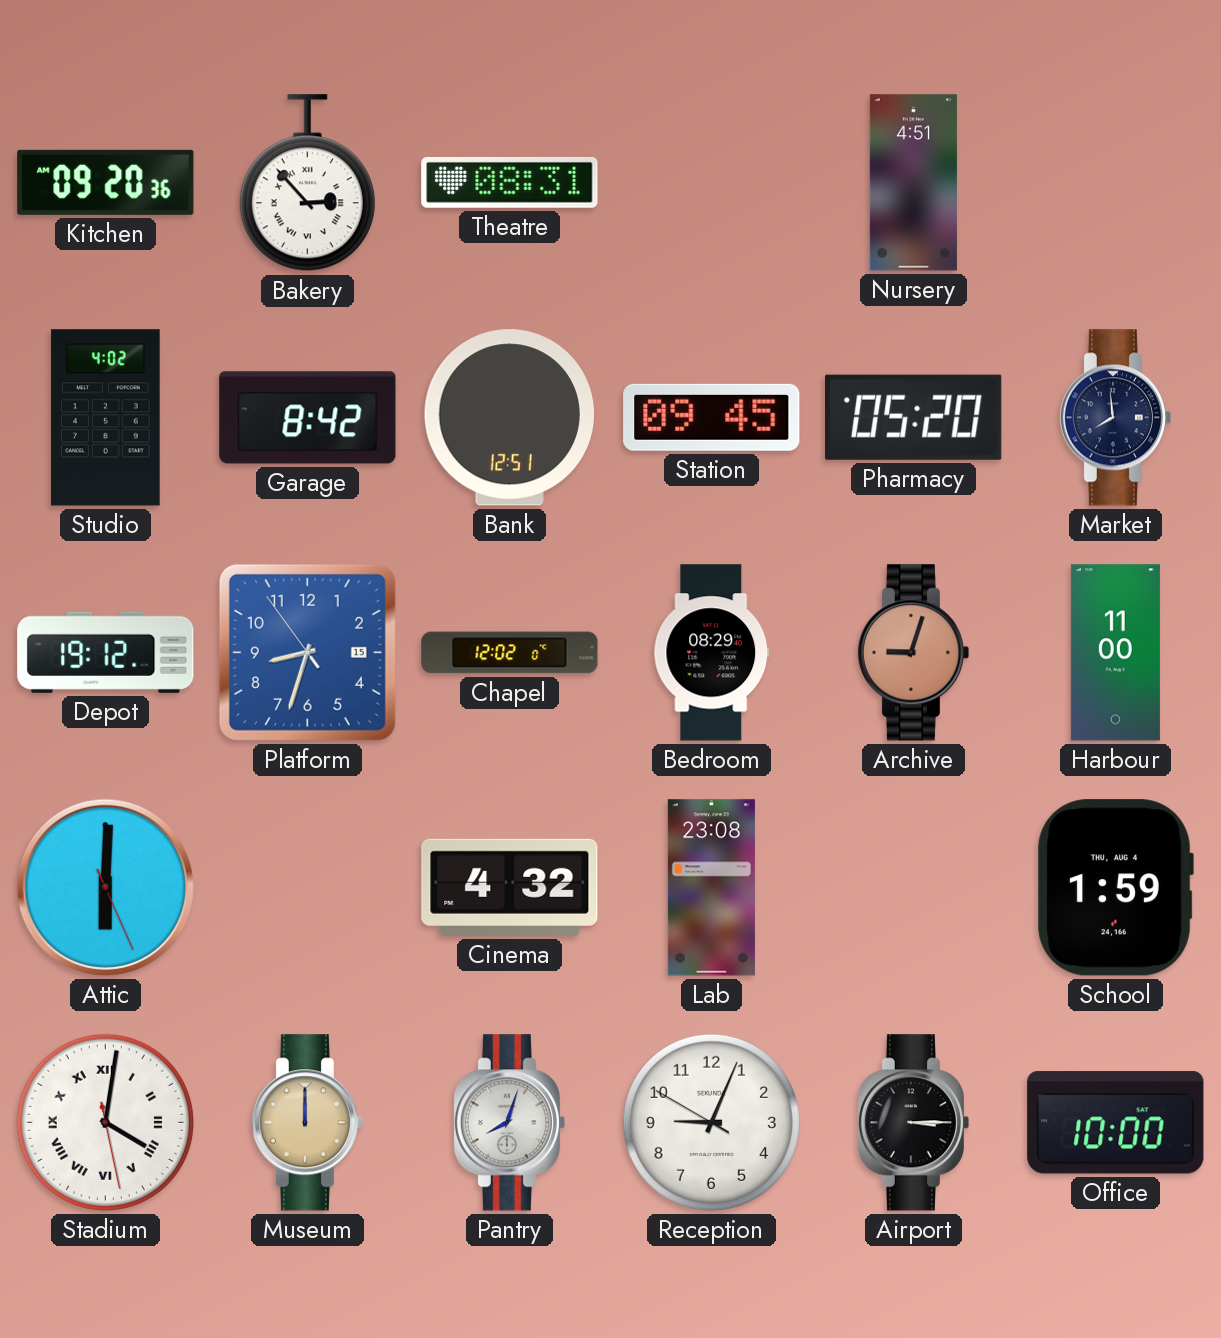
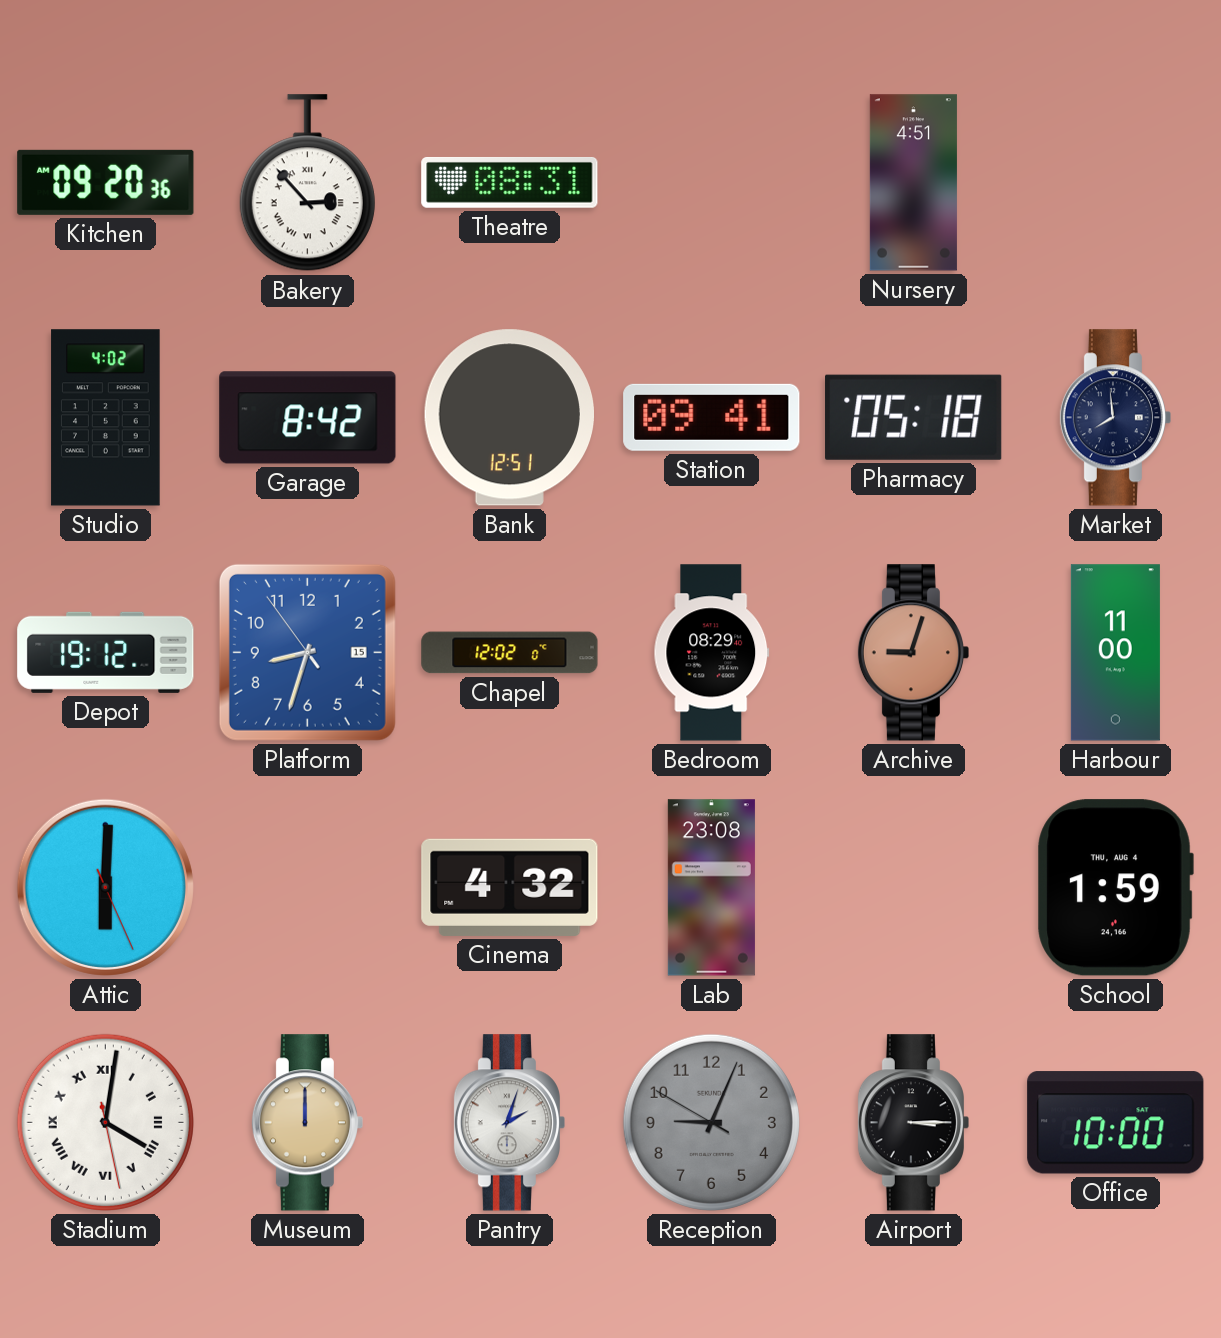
Station: 09:45 -> 09:41
Pharmacy: 05:20 -> 05:18
Pantry: 8:03 -> 2:03
Reception dial: white -> grey
